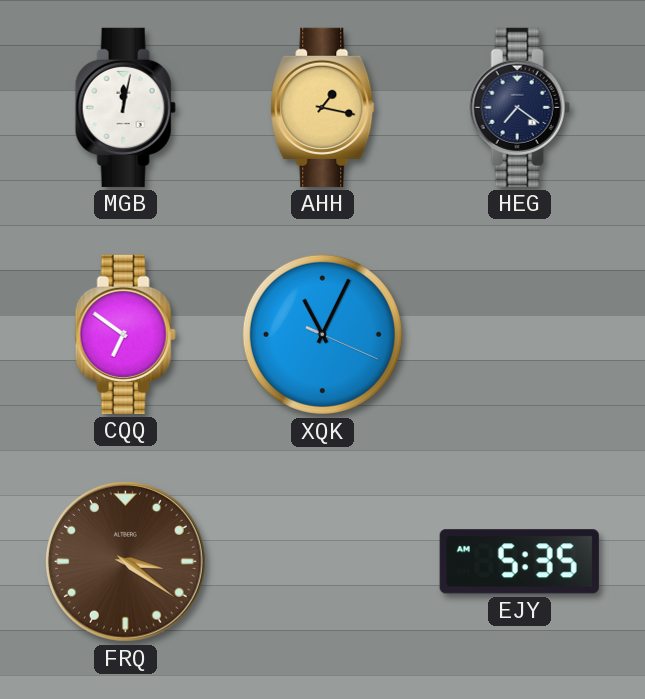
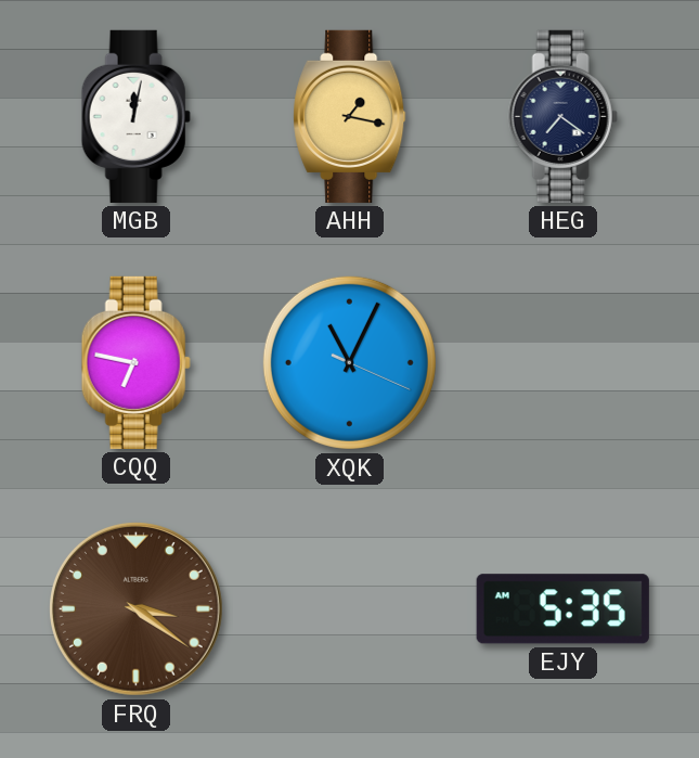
CQQ: 6:51 -> 6:47
